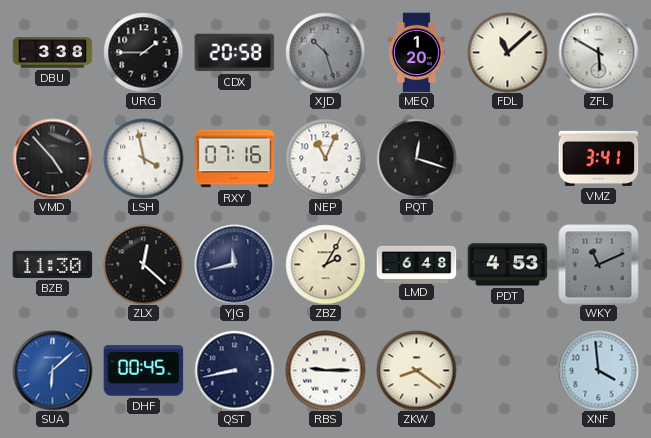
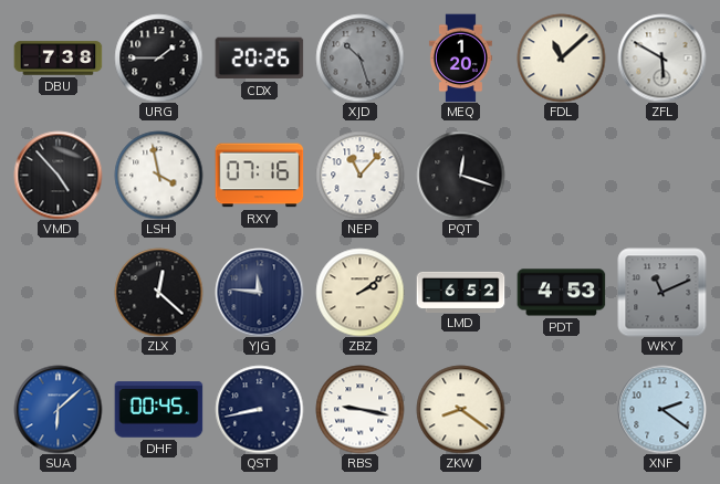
DBU: 3:38 -> 7:38
CDX: 20:58 -> 20:26
NEP: 11:04 -> 11:07
VMZ: 3:41 -> none
BZB: 11:30 -> none
YJG: 11:43 -> 11:46
ZBZ: 2:05 -> 2:09
LMD: 6:48 -> 6:52
RBS: 9:15 -> 9:17
XNF: 3:59 -> 2:21
